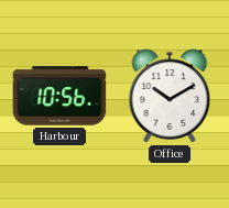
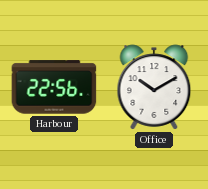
Harbour: 10:56 -> 22:56
